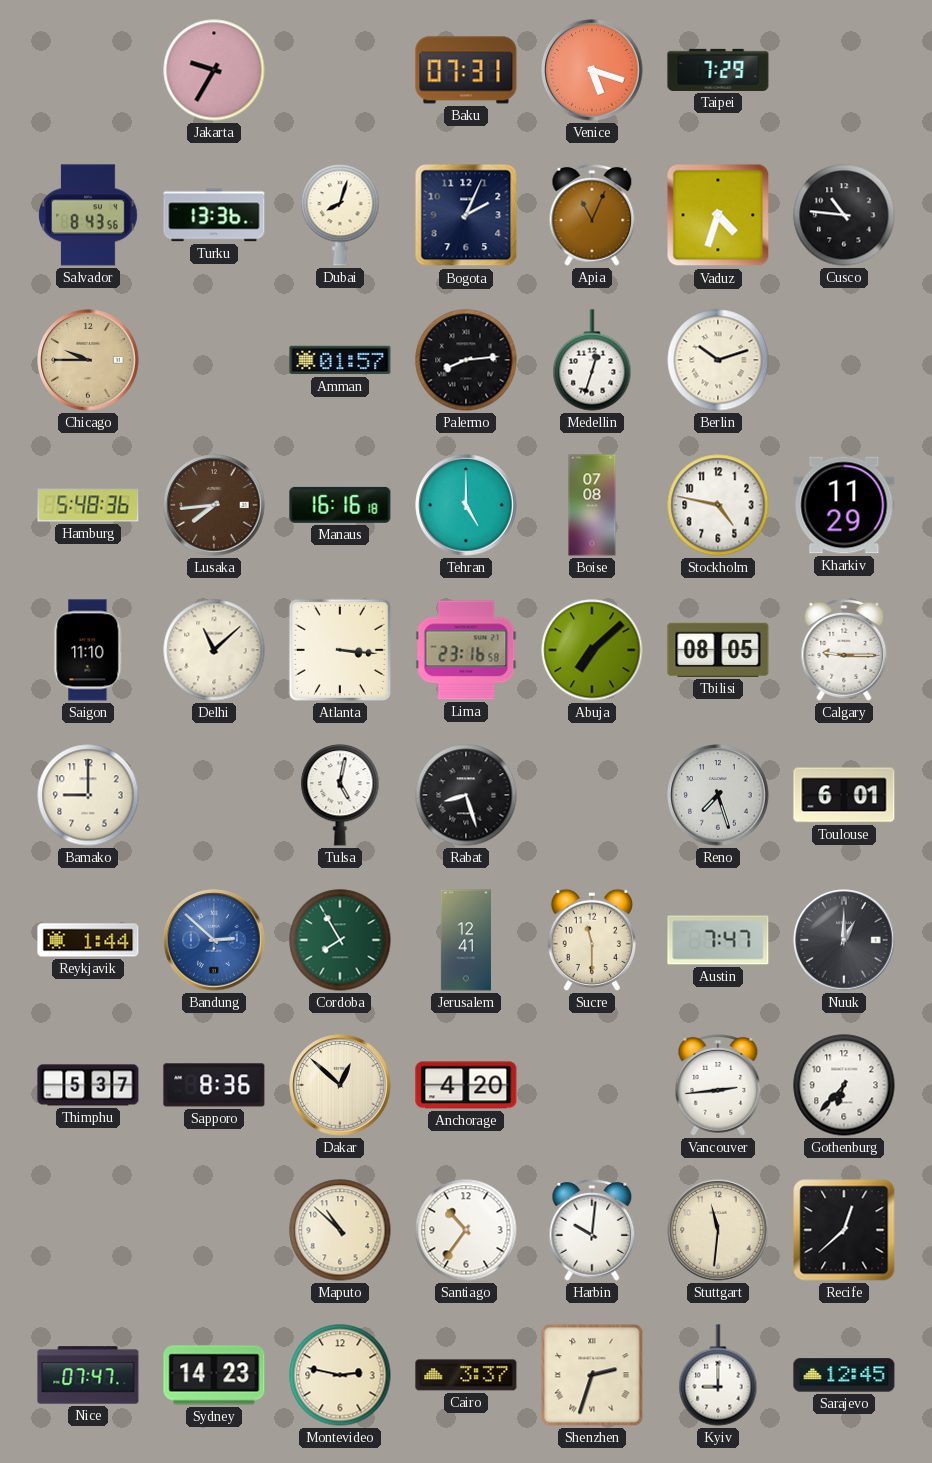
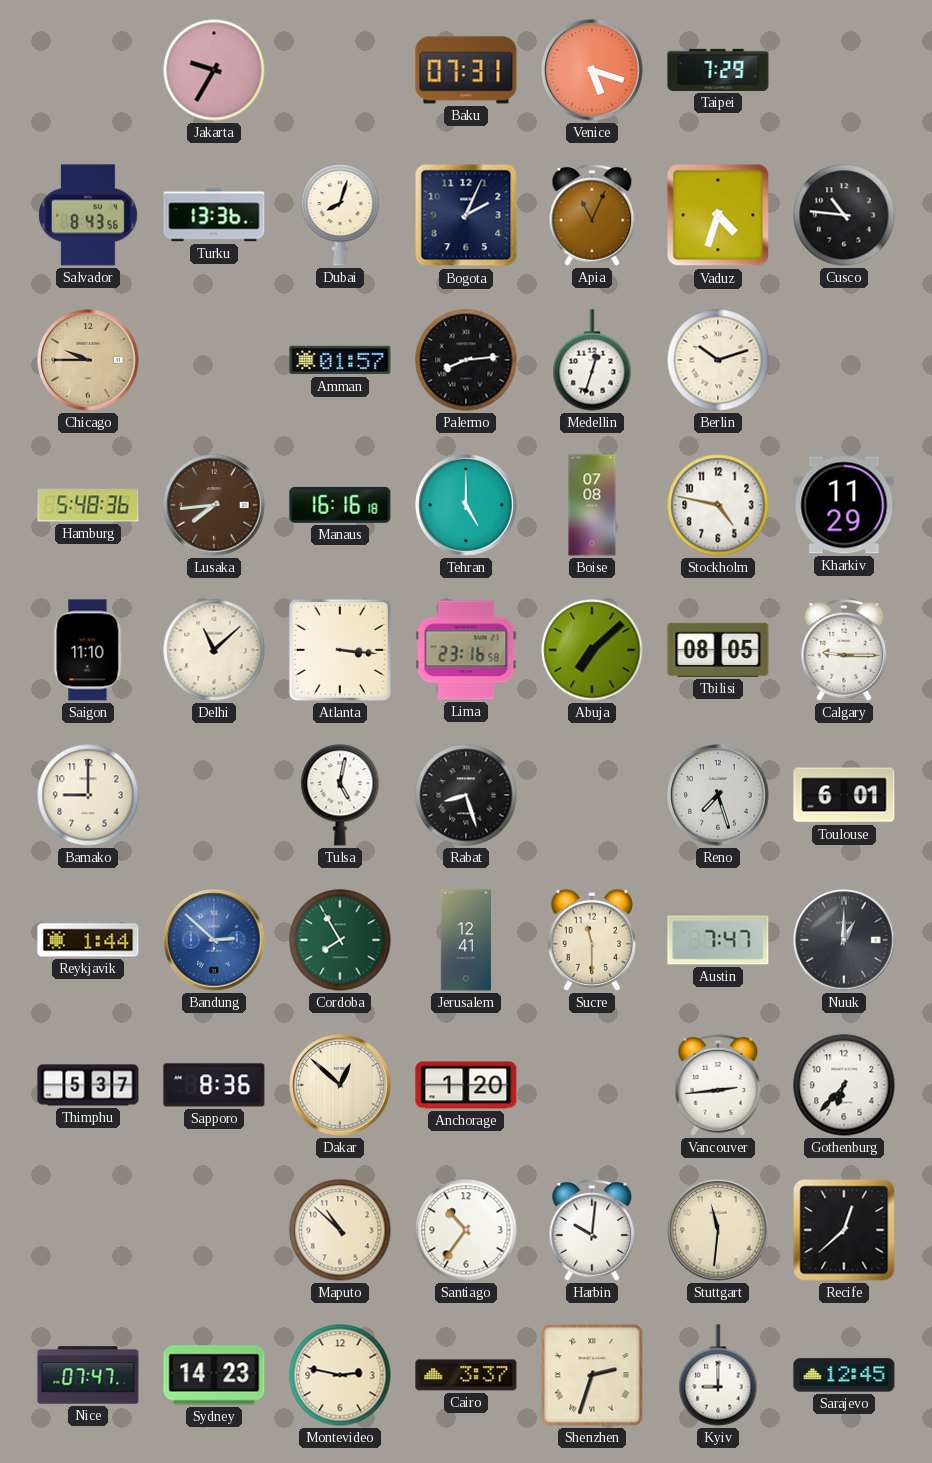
Anchorage: 4:20 -> 1:20
